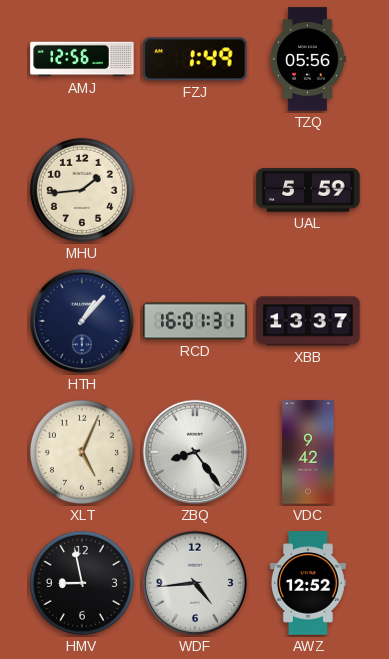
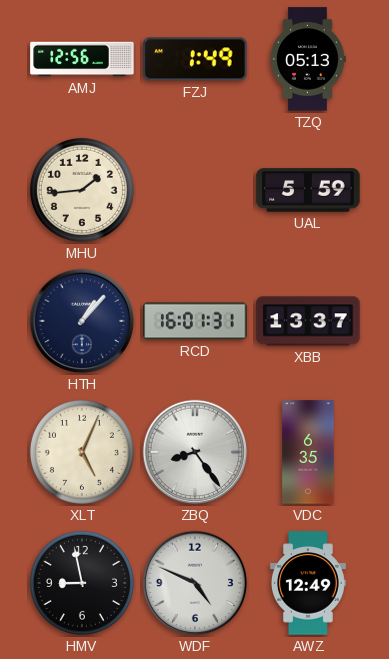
TZQ: 05:56 -> 05:13
VDC: 9:42 -> 6:35
WDF: 4:44 -> 4:49
AWZ: 12:52 -> 12:49
